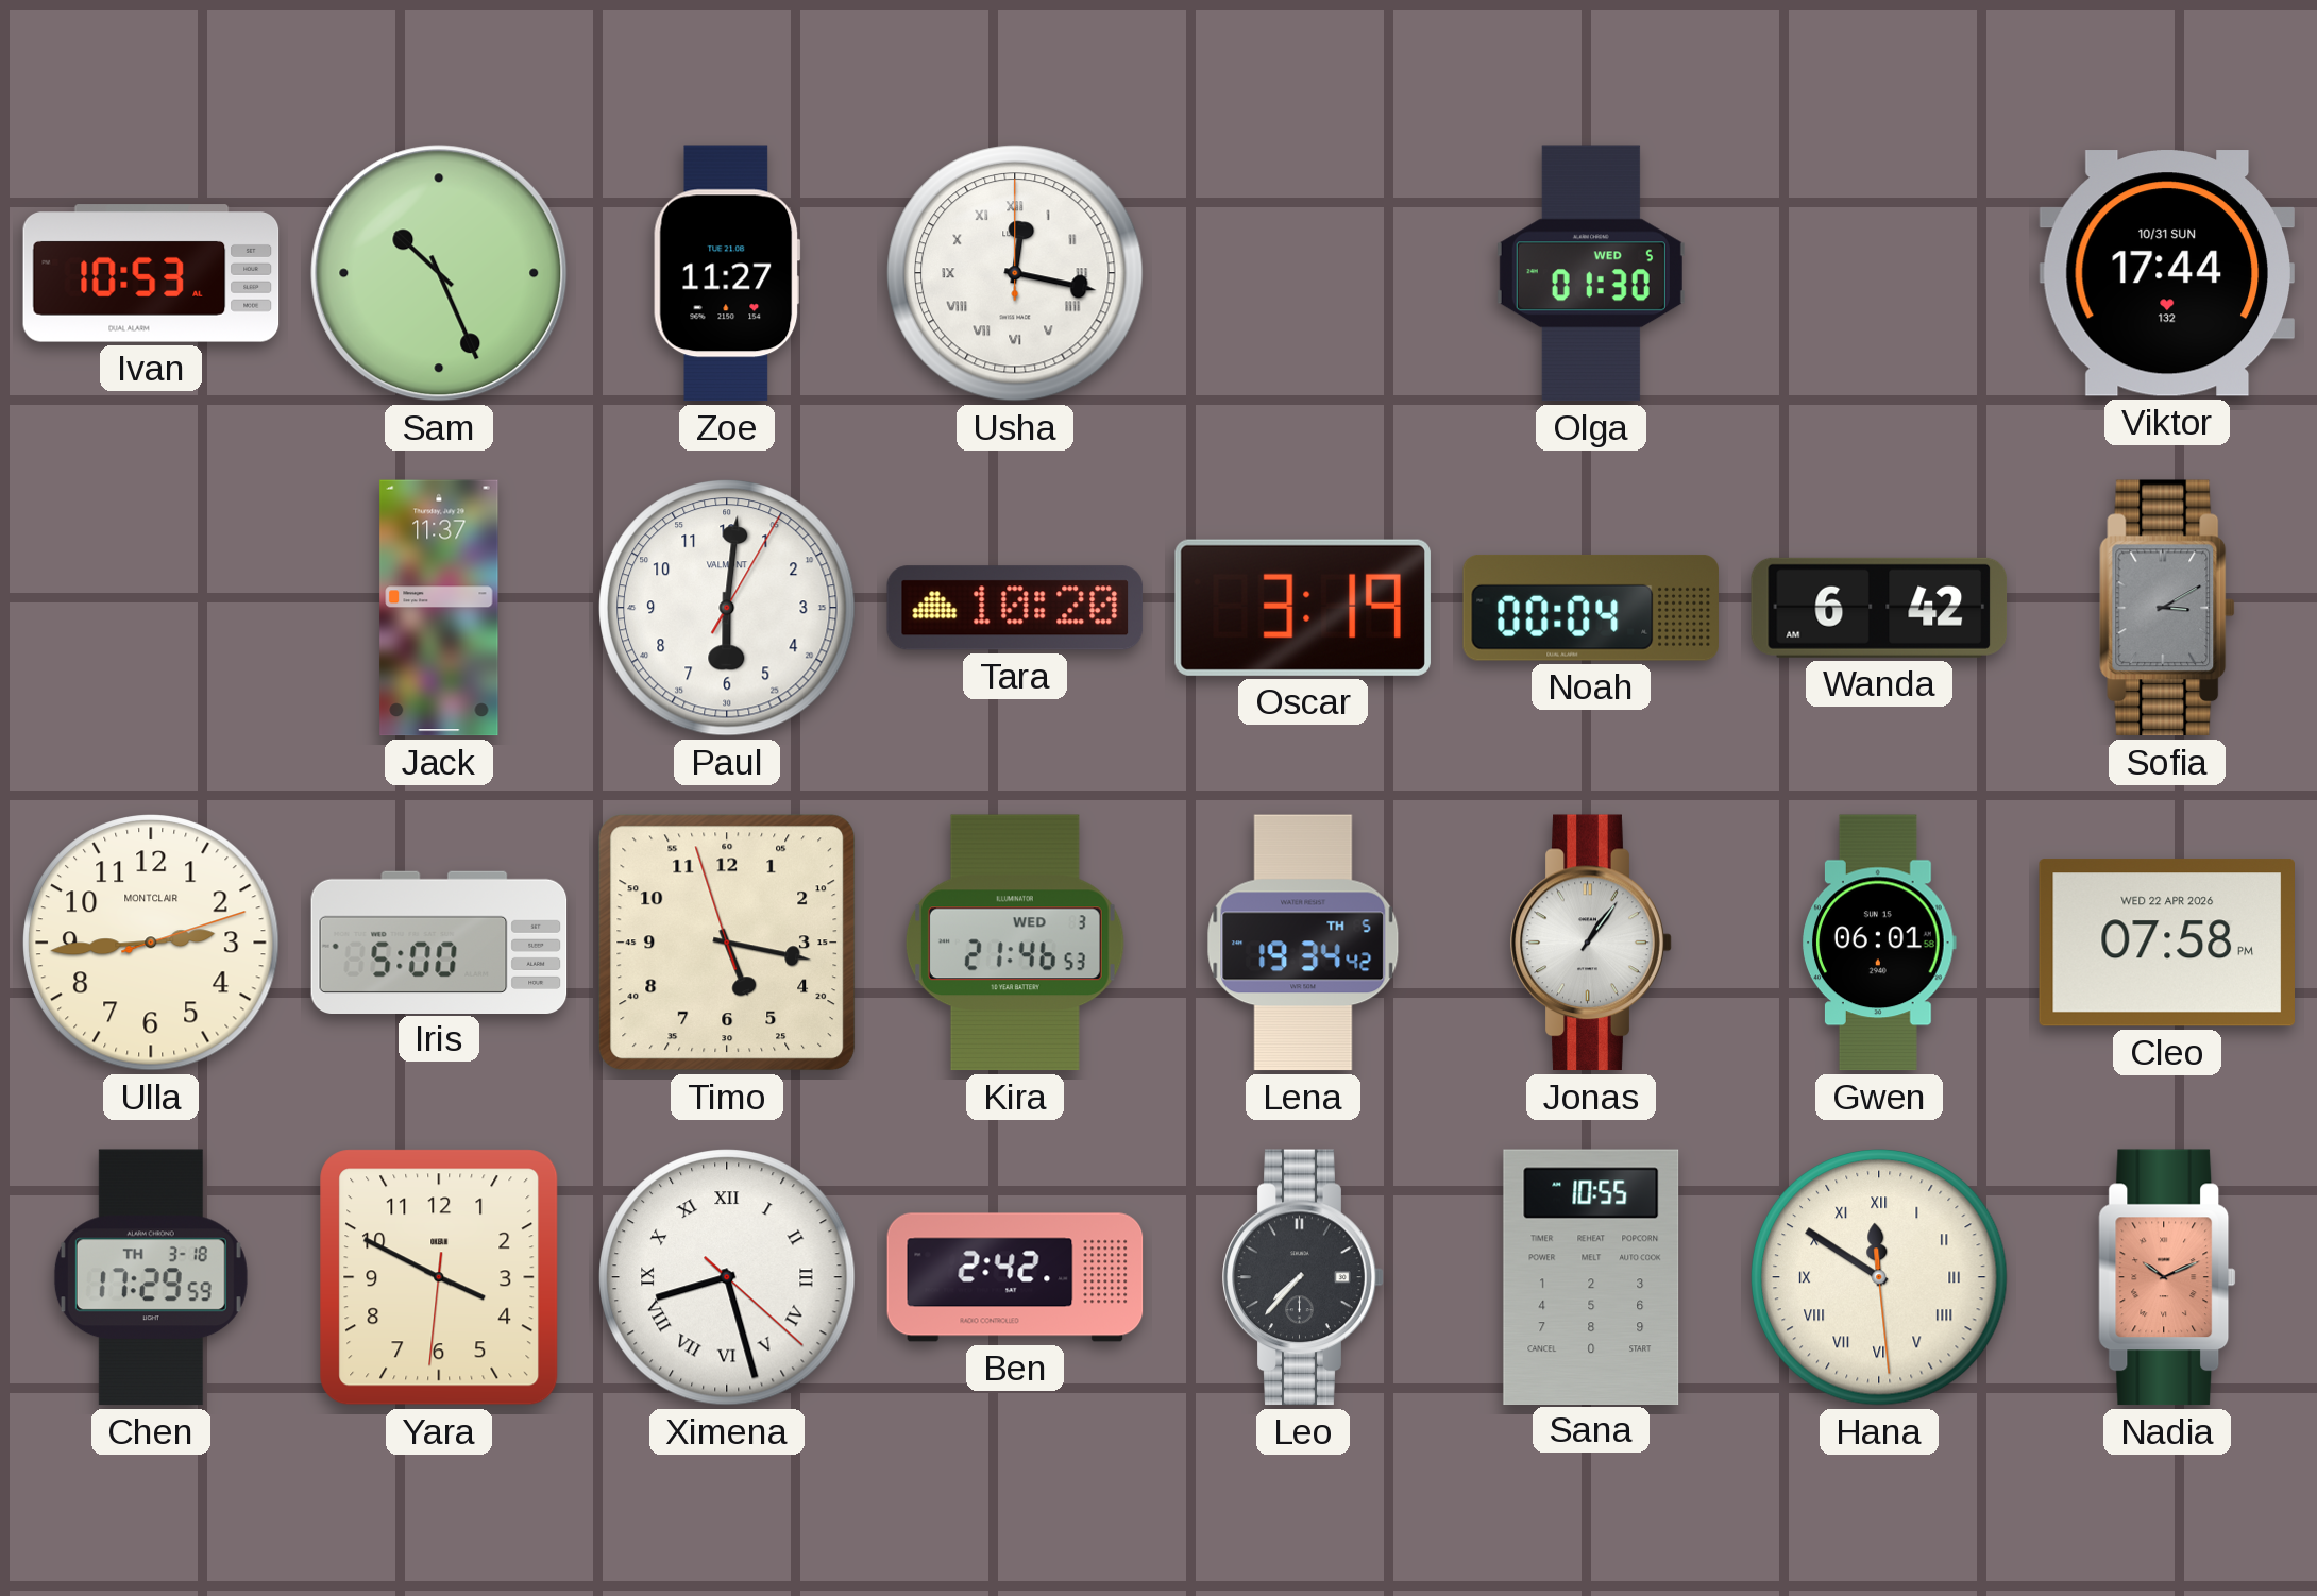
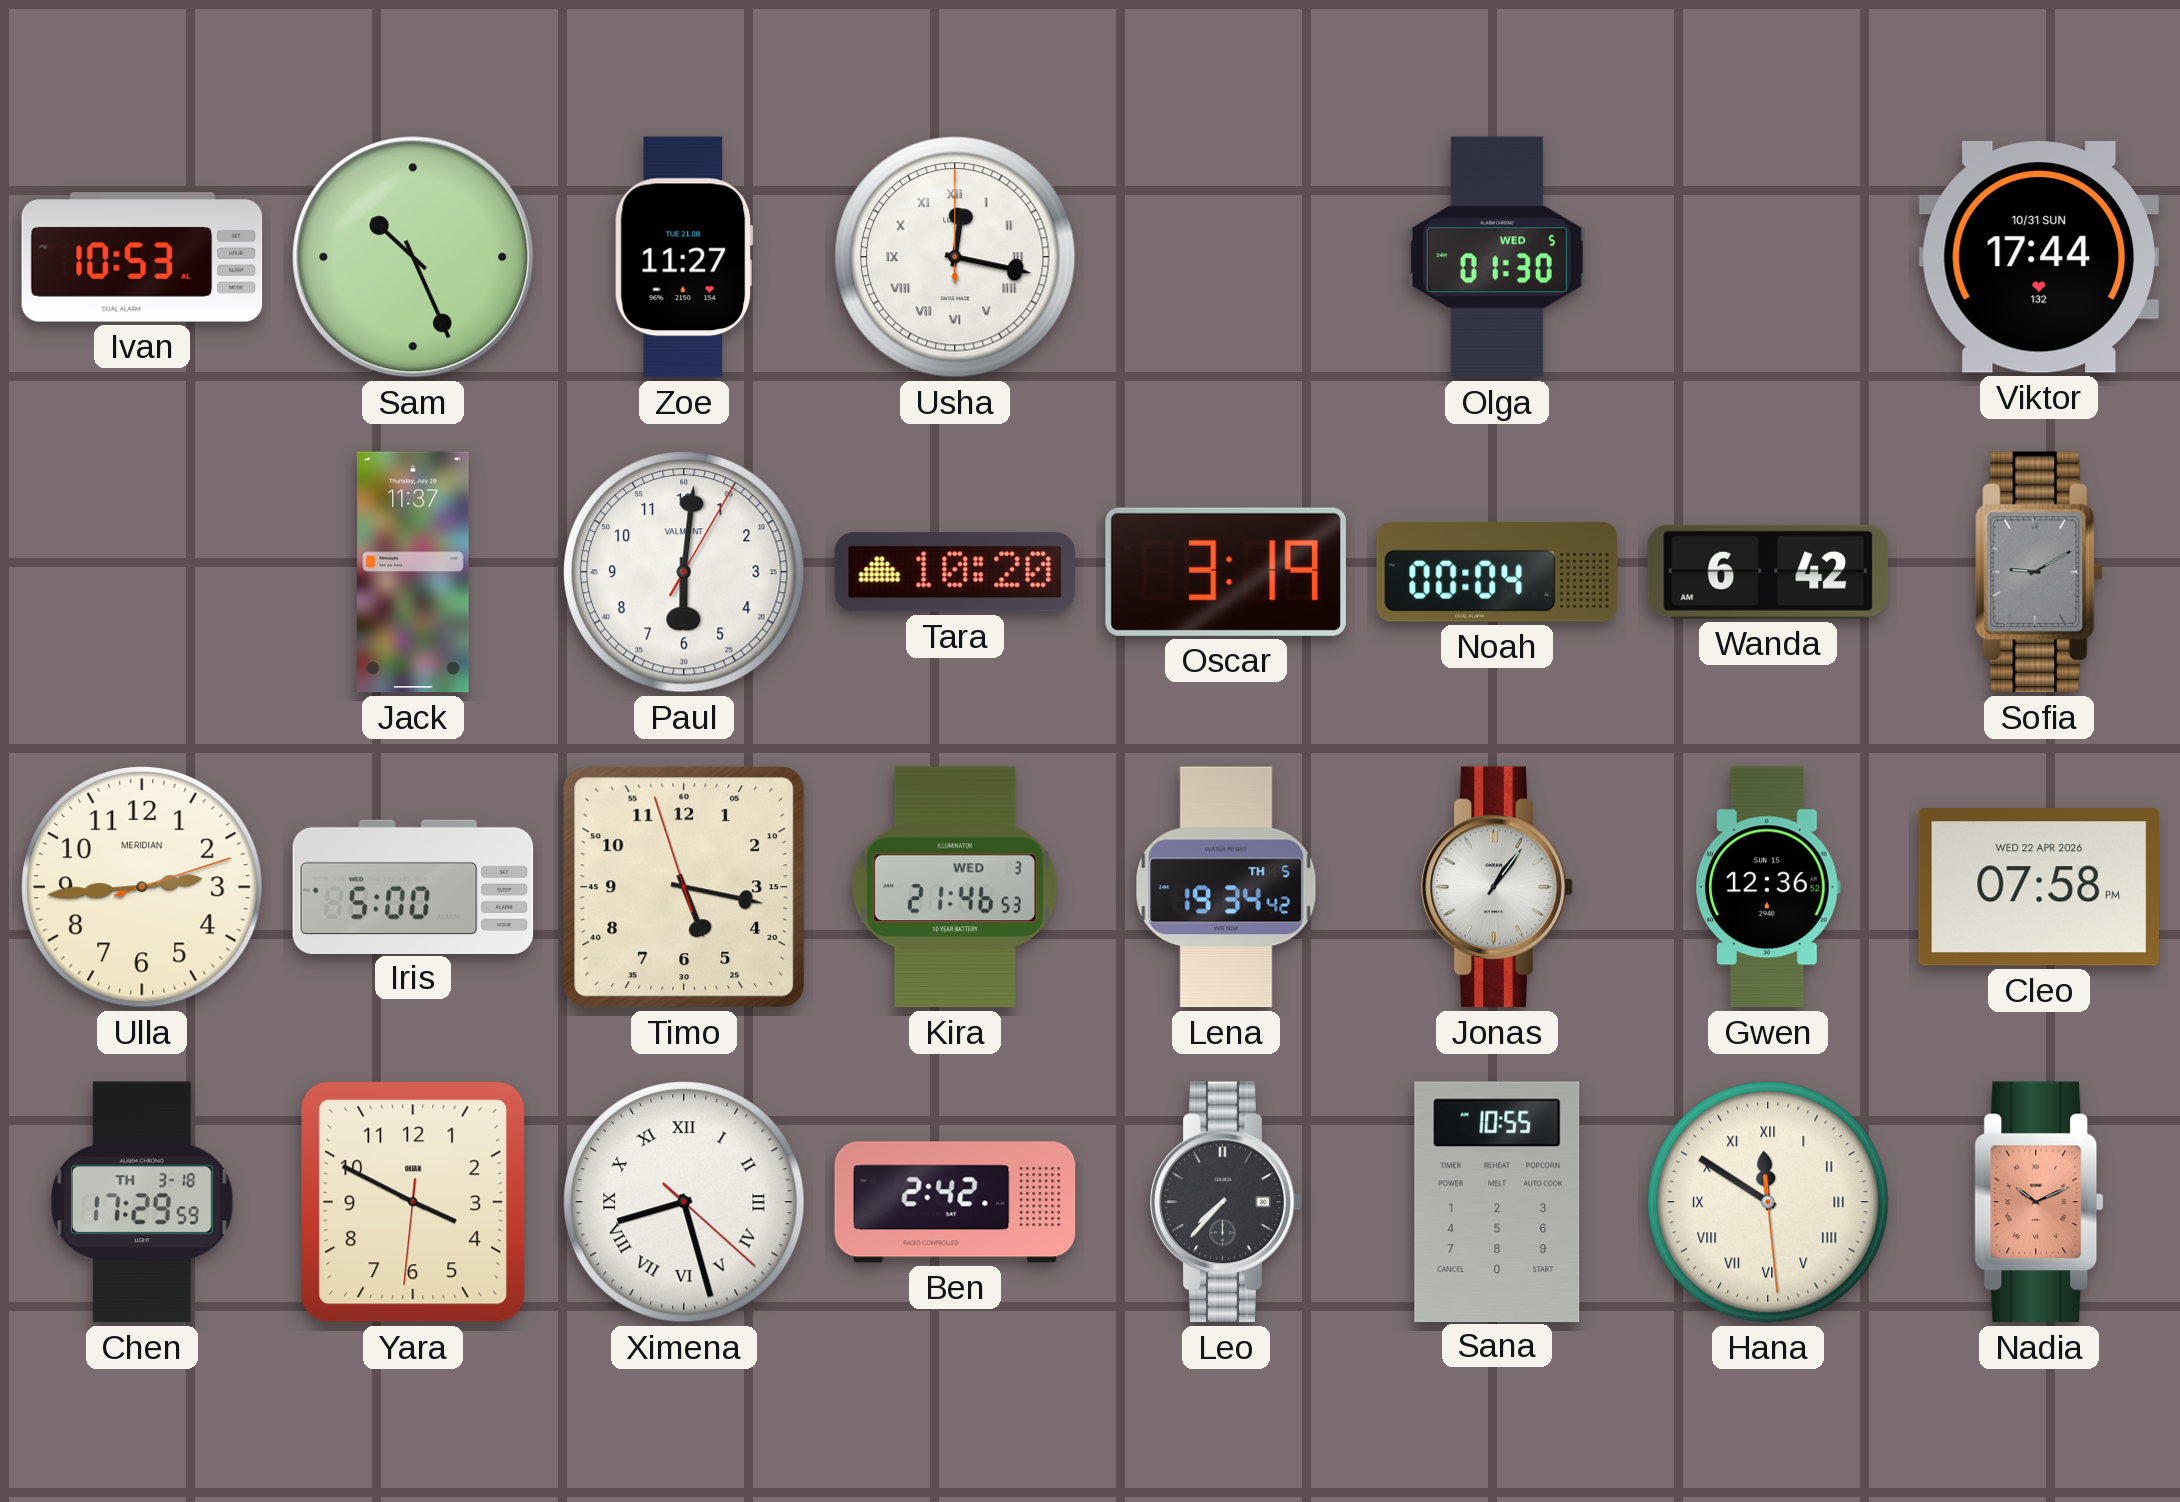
Sofia: 3:10 -> 9:10
Ulla brand: MONTCLAIR -> MERIDIAN
Gwen: 06:01 -> 12:36
